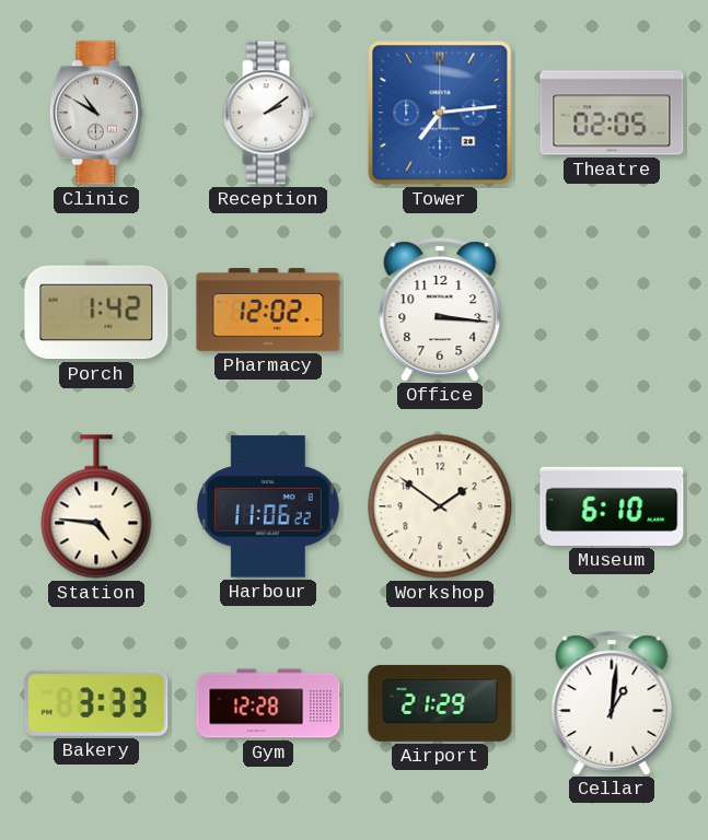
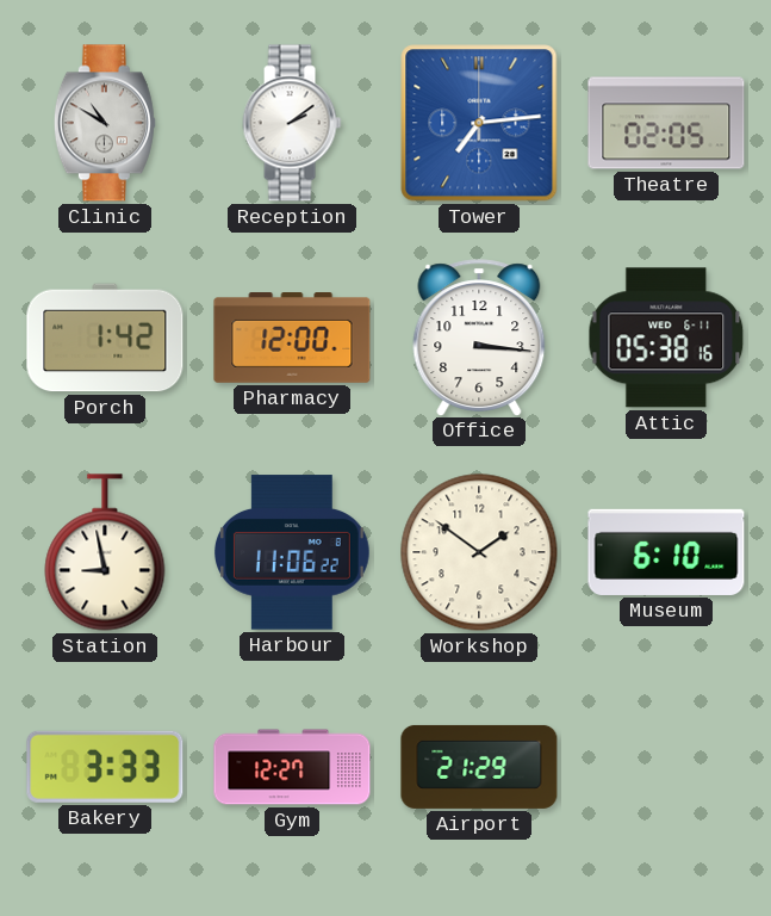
Pharmacy: 12:02 -> 12:00
Attic: none -> 05:38
Station: 4:46 -> 8:58
Gym: 12:28 -> 12:27
Cellar: 1:01 -> none
